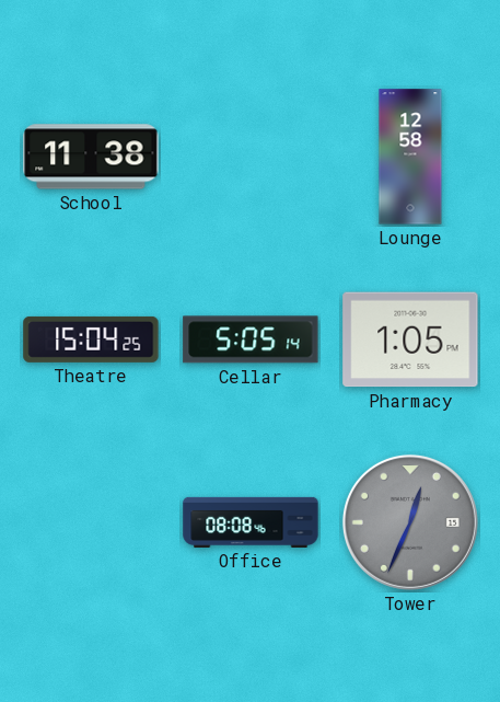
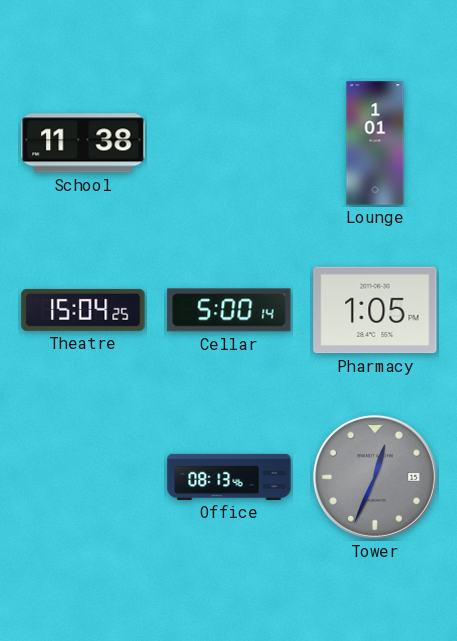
Lounge: 12:58 -> 1:01
Cellar: 5:05 -> 5:00
Office: 08:08 -> 08:13
